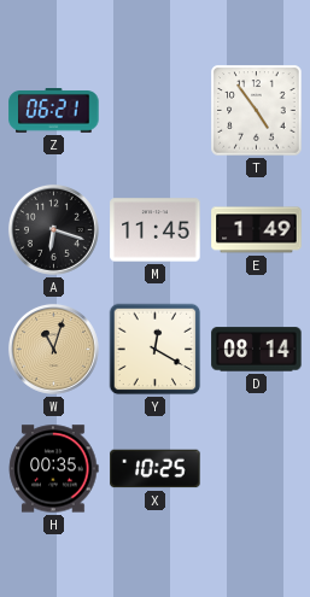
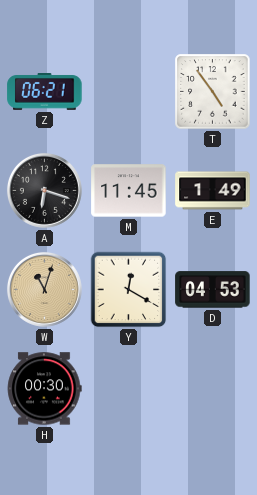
D: 08:14 -> 04:53
H: 00:35 -> 00:30
X: 10:25 -> none
